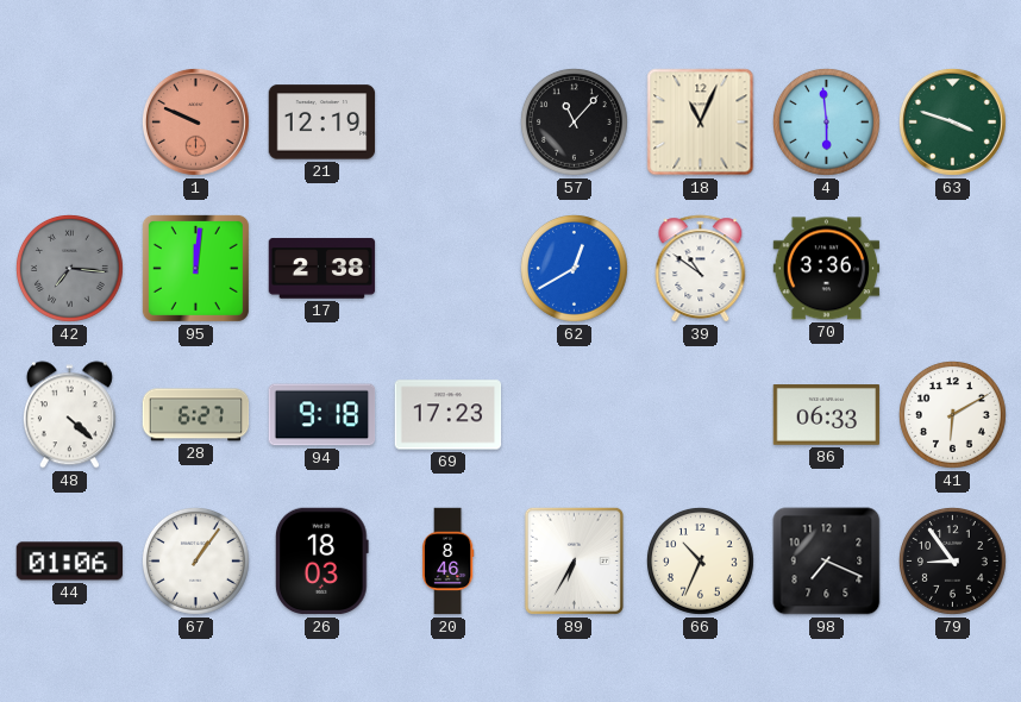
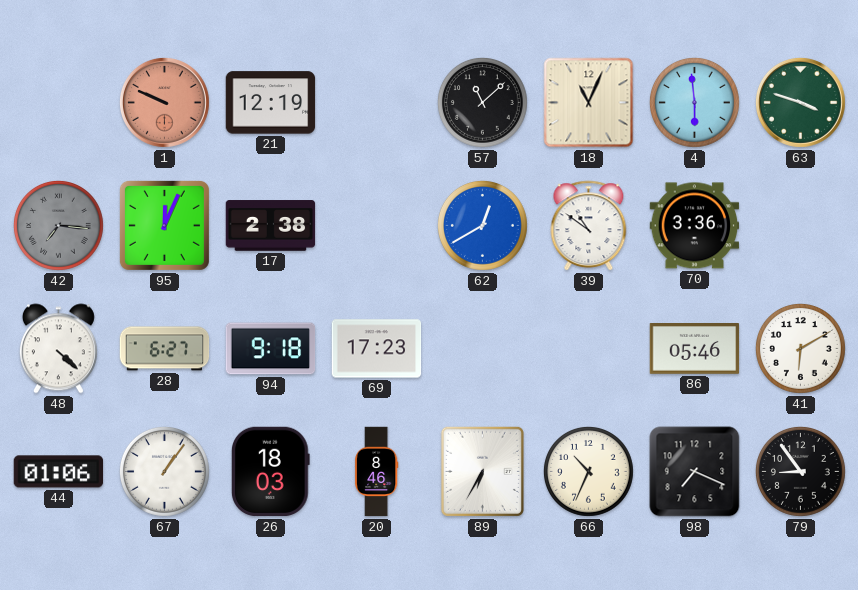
57: 11:07 -> 11:08
95: 12:01 -> 12:04
86: 06:33 -> 05:46
